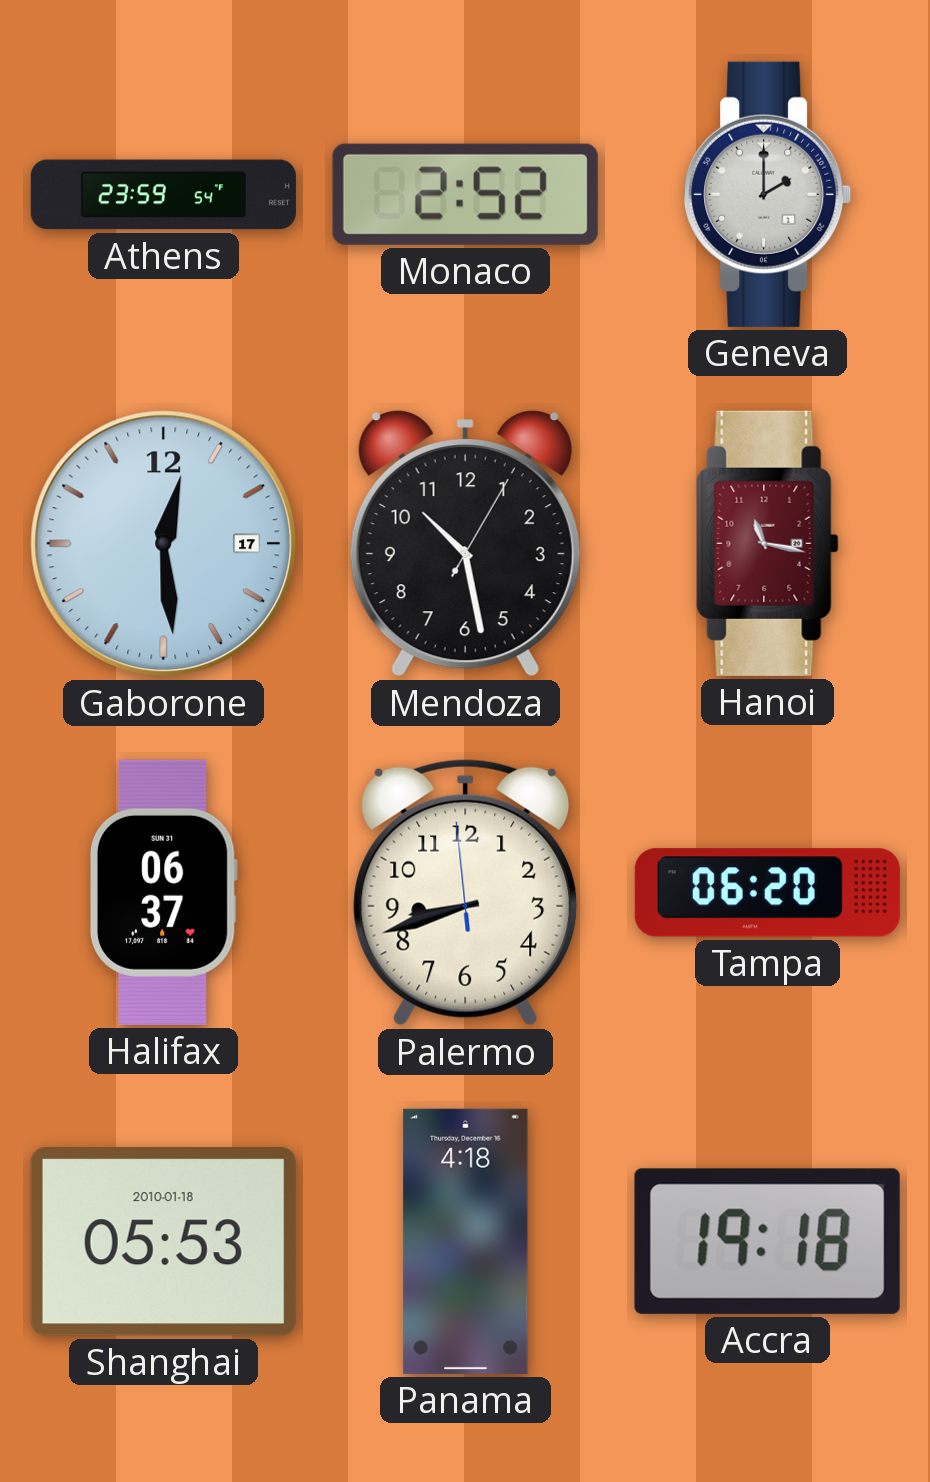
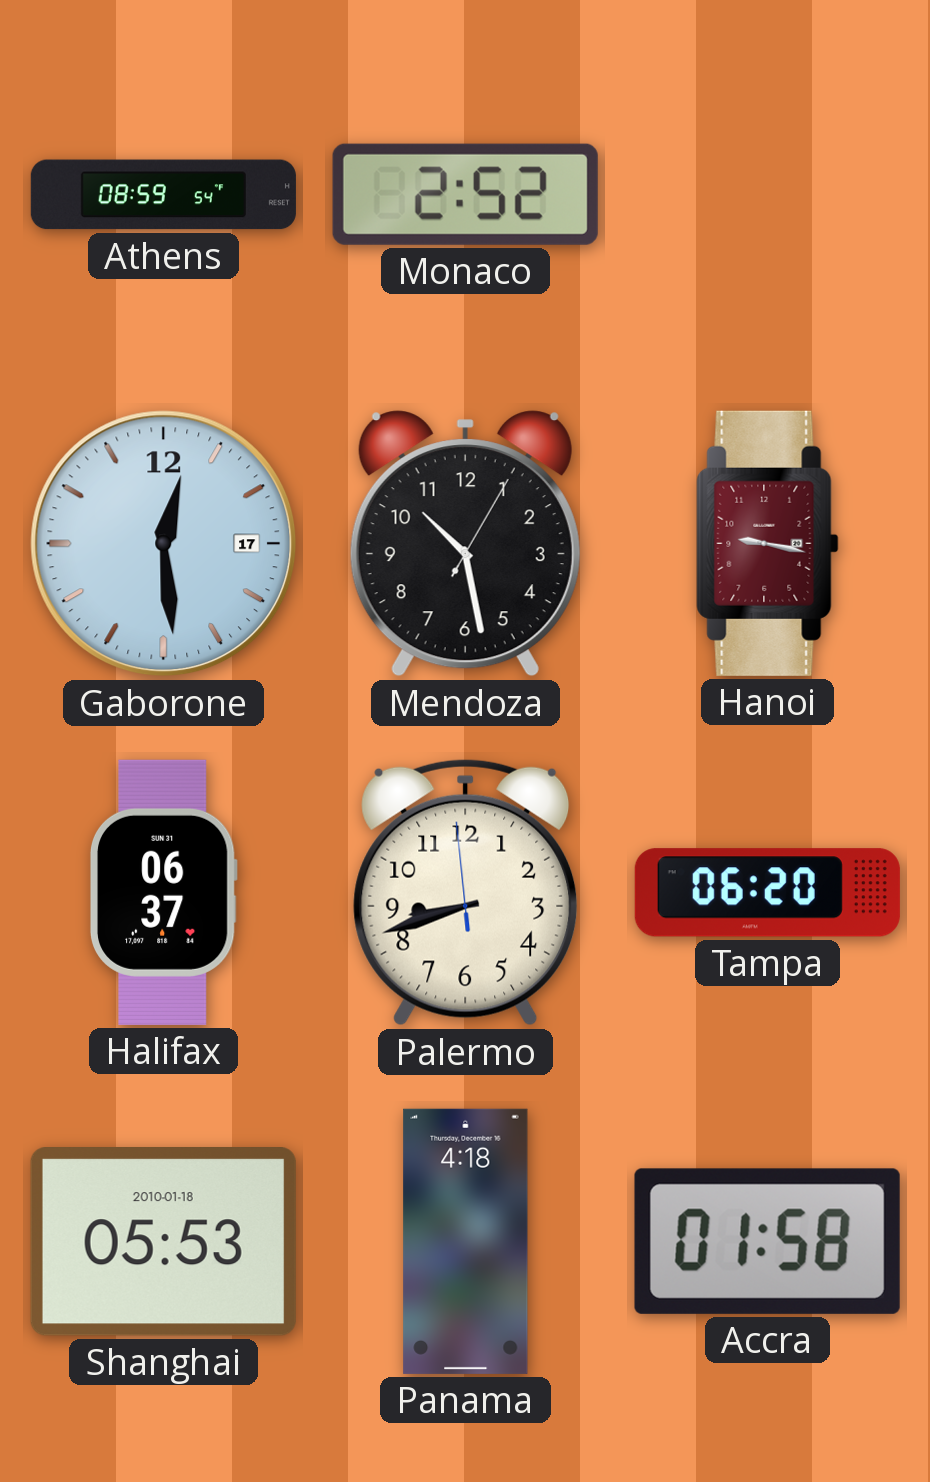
Athens: 23:59 -> 08:59
Geneva: 2:00 -> none
Hanoi: 11:17 -> 9:17
Accra: 19:18 -> 01:58
